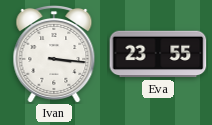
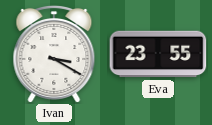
Ivan: 3:16 -> 3:20
